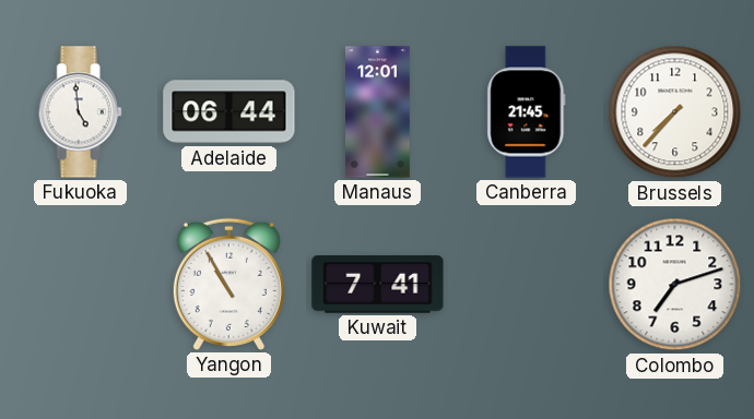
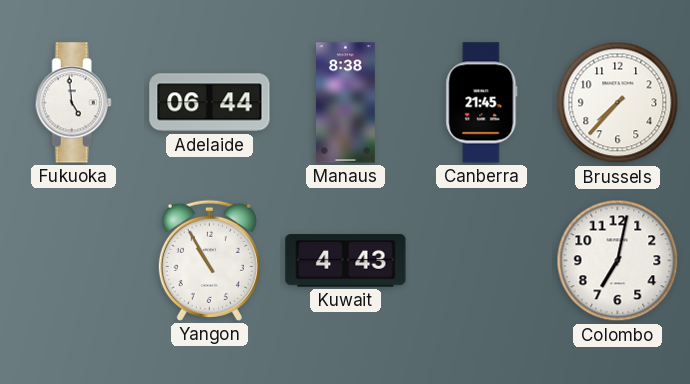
Manaus: 12:01 -> 8:38
Kuwait: 7:41 -> 4:43
Colombo: 7:12 -> 7:02
